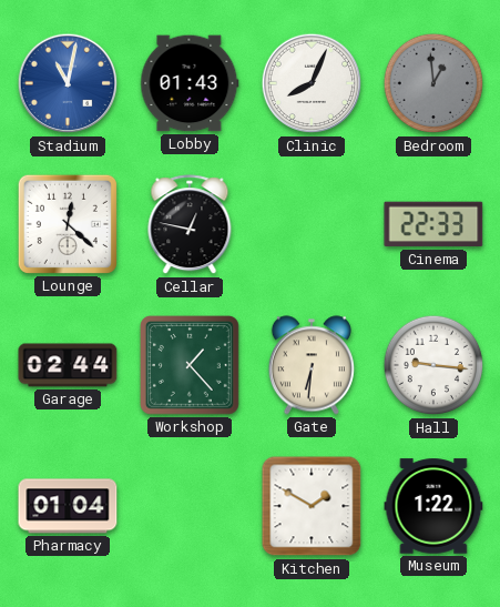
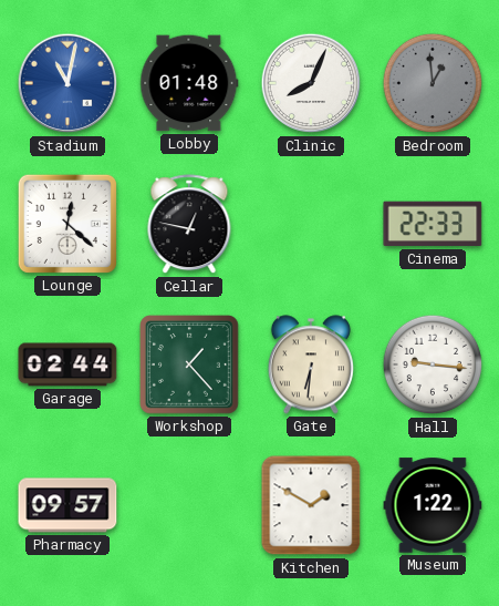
Lobby: 01:43 -> 01:48
Pharmacy: 01:04 -> 09:57
